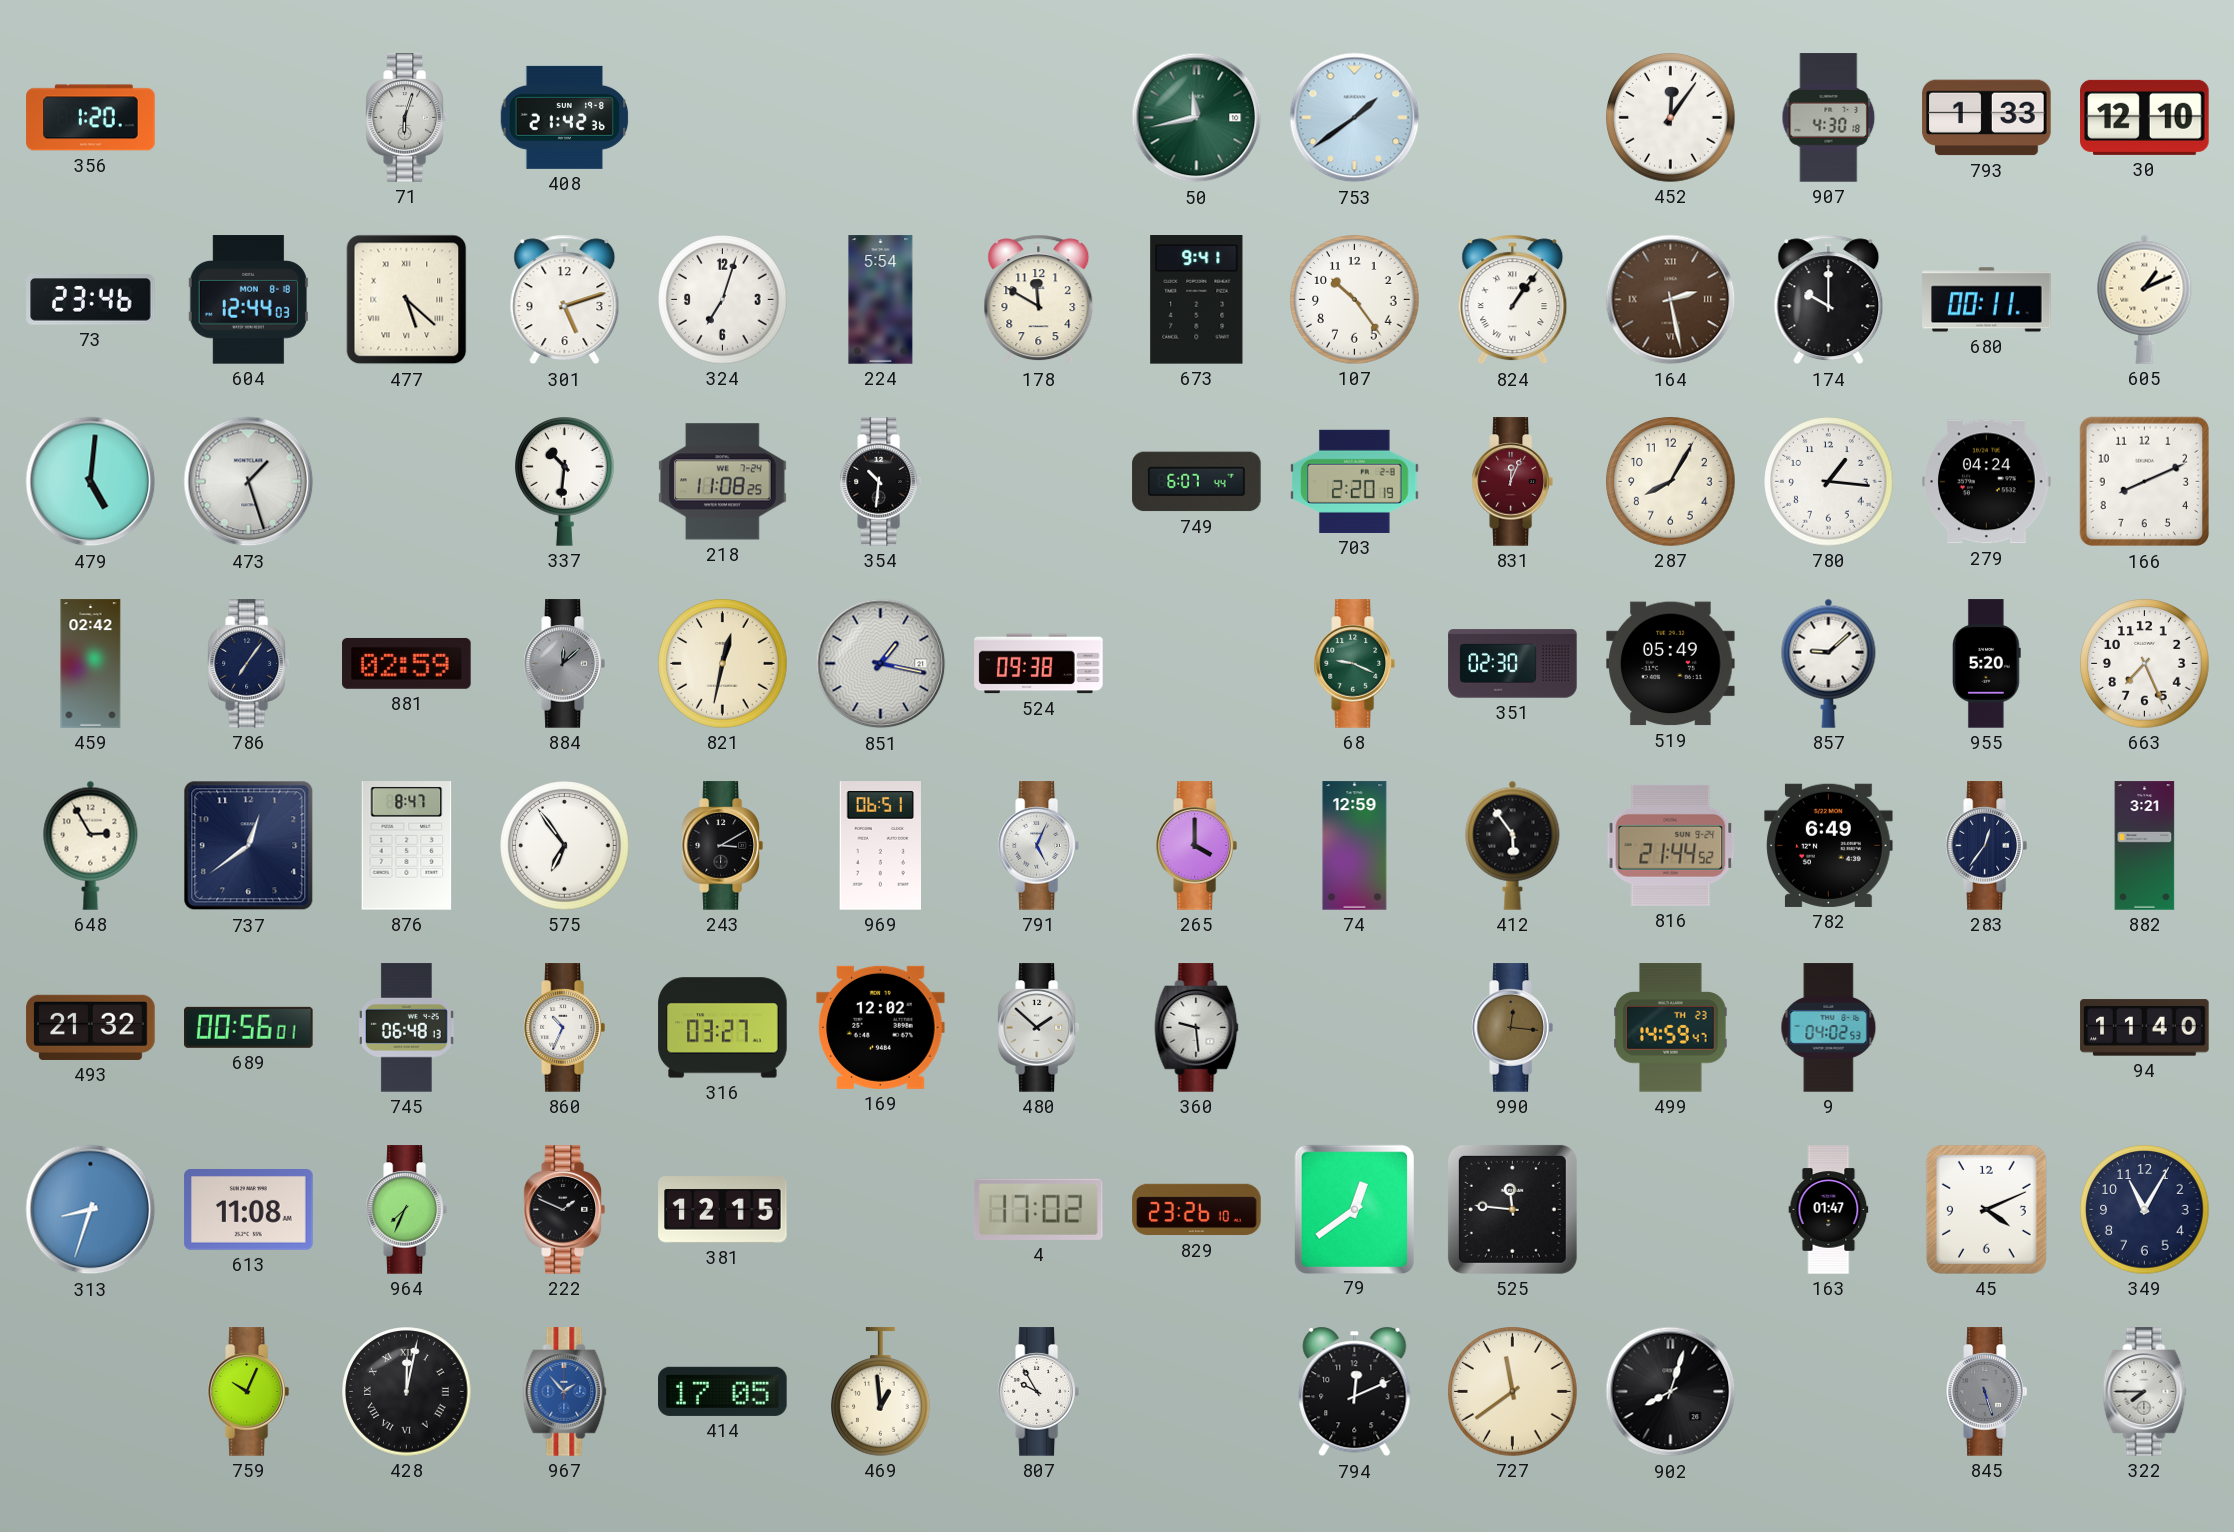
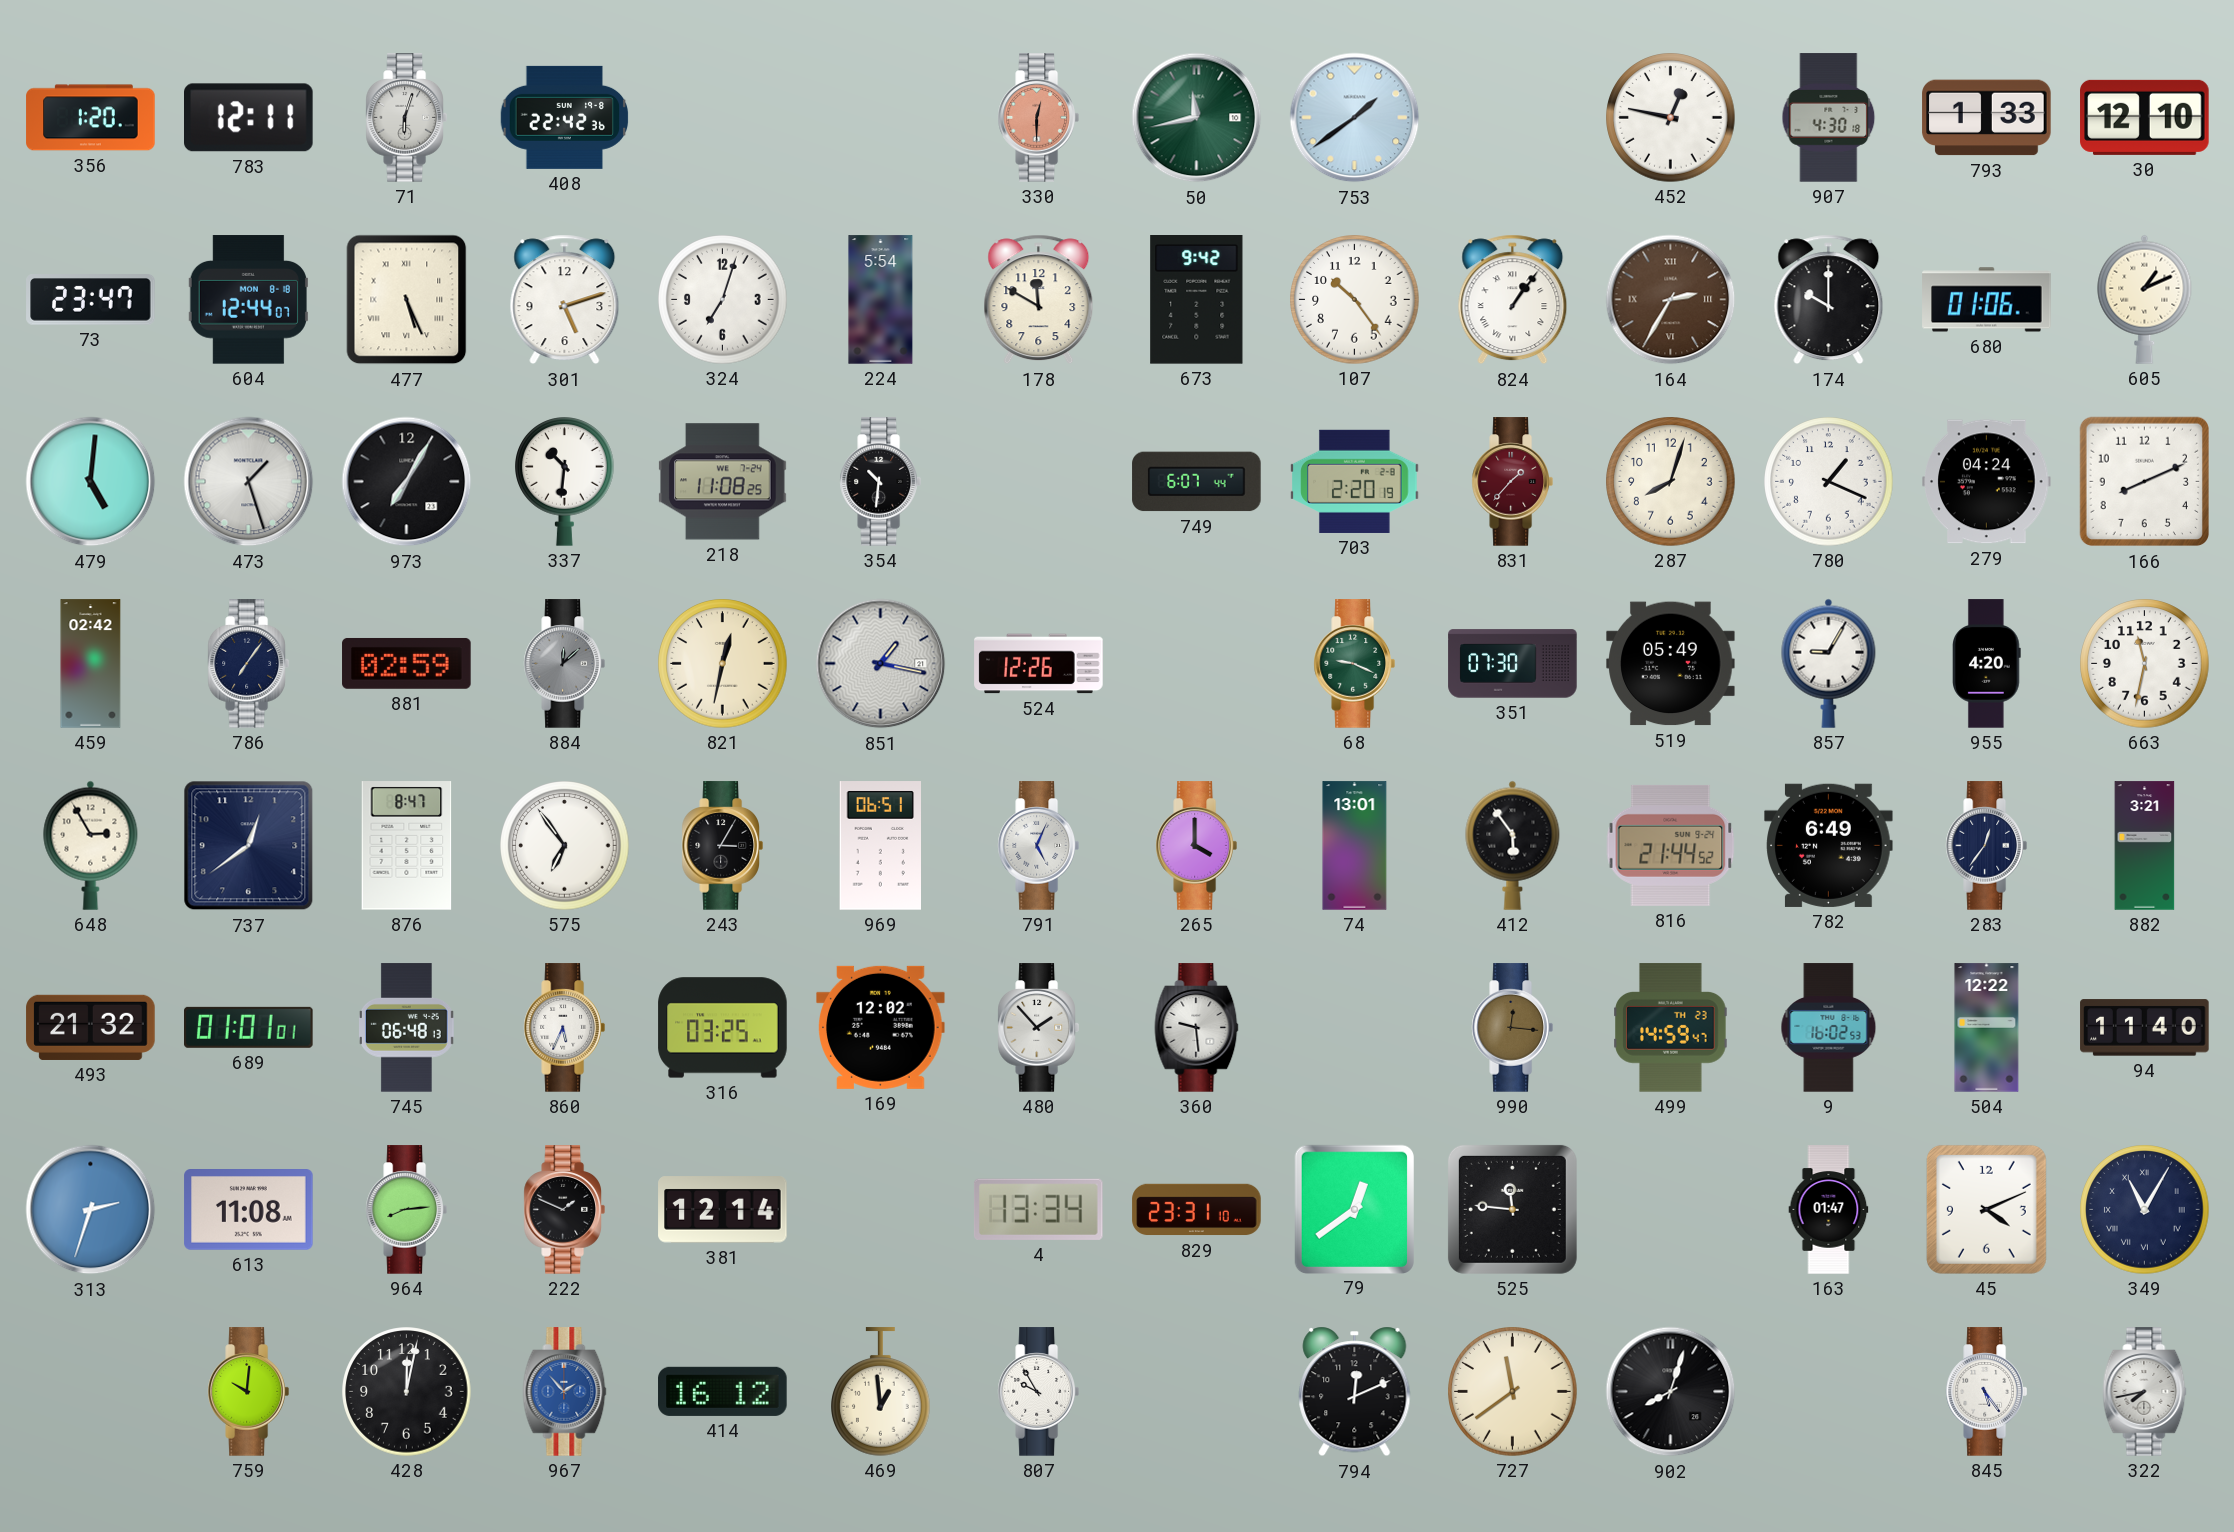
783: none -> 12:11
408: 21:42 -> 22:42
330: none -> 12:30
452: 12:06 -> 12:47
73: 23:46 -> 23:47
604: 12:44:03 -> 12:44:07
477: 5:22 -> 5:26
673: 9:41 -> 9:42
164: 2:28 -> 2:35
680: 00:11 -> 01:06
973: none -> 7:05
831: 12:04 -> 1:37
287: 8:05 -> 8:03
780: 1:16 -> 1:19
524: 09:38 -> 12:26
351: 02:30 -> 07:30
857: 9:08 -> 9:05
955: 5:20 -> 4:20
663: 7:26 -> 11:32
243: 3:10 -> 3:05
74: 12:59 -> 13:01
689: 00:56 -> 01:01
860: 10:34 -> 5:34
316: 03:27 -> 03:25
480: 1:52 -> 1:53
9: 04:02 -> 16:02
504: none -> 12:22
313: 8:33 -> 2:33
964: 7:34 -> 8:14
381: 12:15 -> 12:14
4: 17:02 -> 13:34
829: 23:26 -> 23:31
349 numerals: Arabic -> Roman
759: 10:04 -> 10:01
428 numerals: Roman -> Arabic
414: 17:05 -> 16:12
845: 5:27 -> 5:24
845 dial: grey -> white
322: 7:45 -> 7:43
